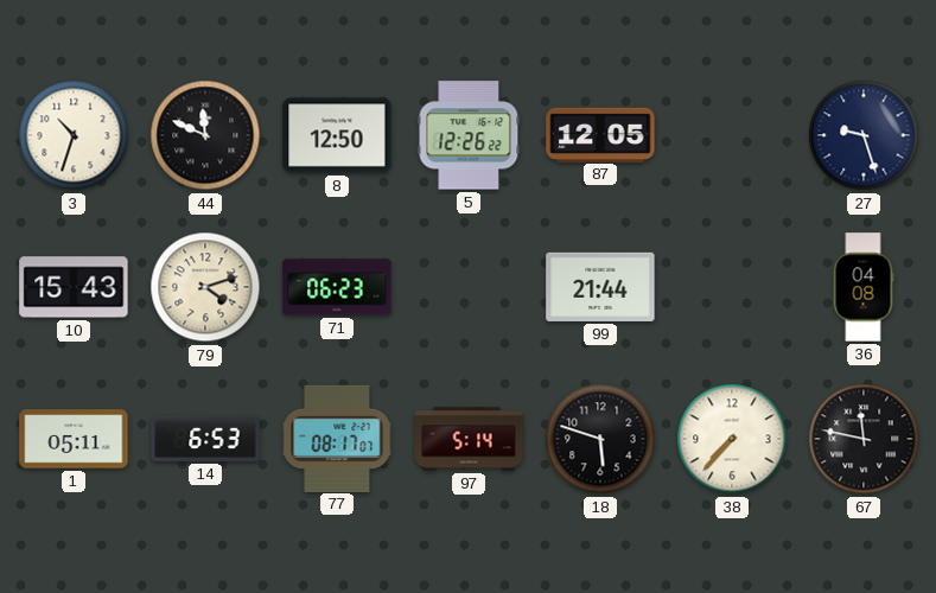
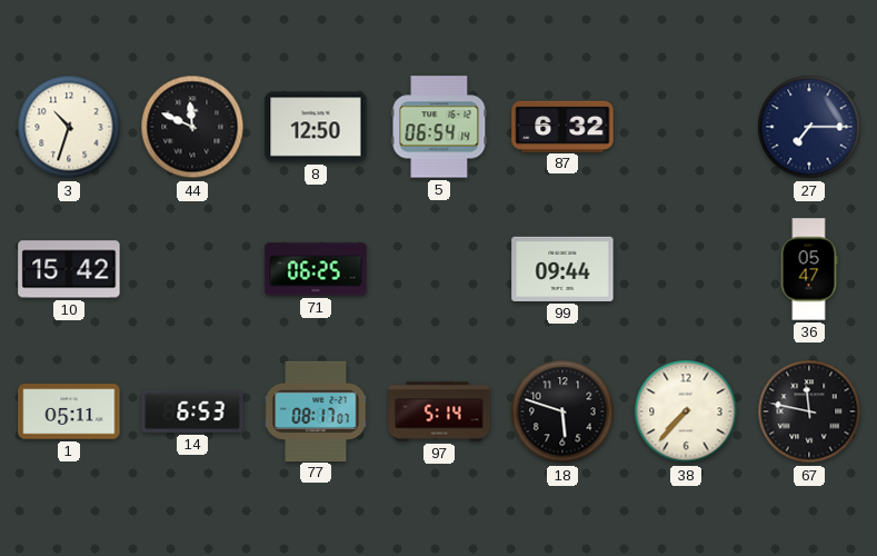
5: 12:26 -> 06:54
87: 12:05 -> 6:32
27: 9:27 -> 7:15
10: 15:43 -> 15:42
79: 4:12 -> none
71: 06:23 -> 06:25
99: 21:44 -> 09:44
36: 04:08 -> 05:47
